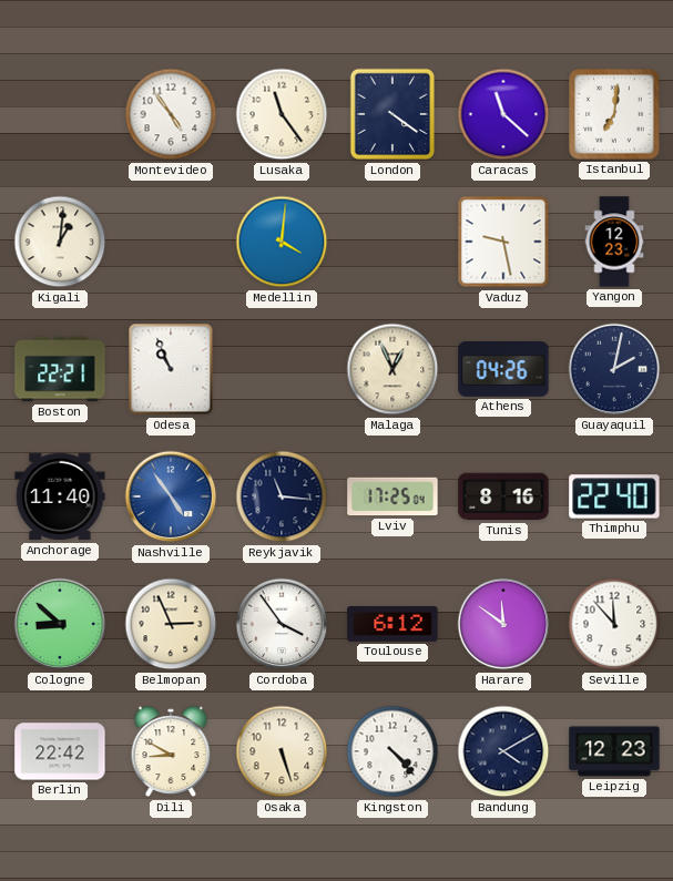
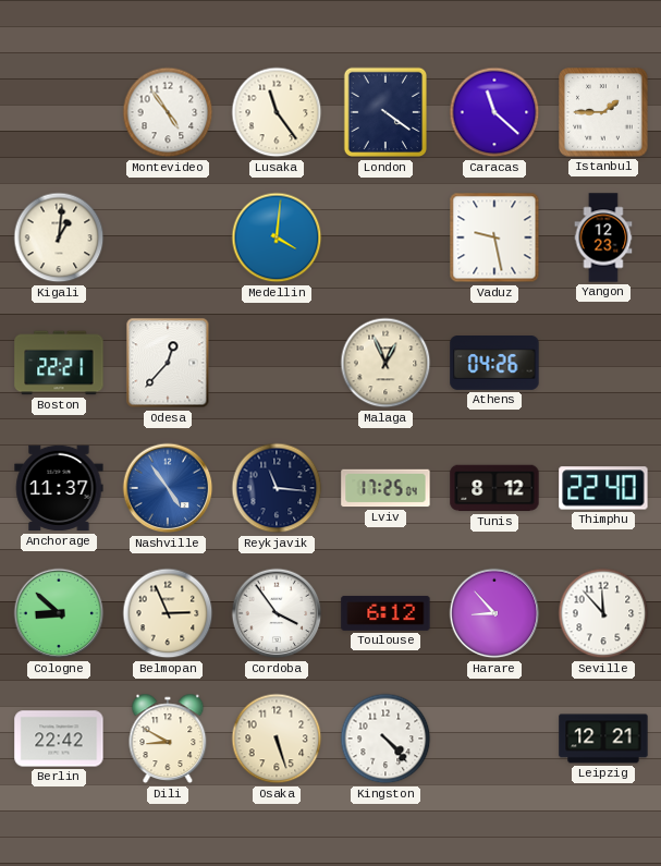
Istanbul: 7:01 -> 1:45
Odesa: 10:56 -> 12:37
Guayaquil: 2:02 -> none
Anchorage: 11:40 -> 11:37
Tunis: 8:16 -> 8:12
Harare: 11:51 -> 8:53
Bandung: 4:10 -> none
Leipzig: 12:23 -> 12:21
